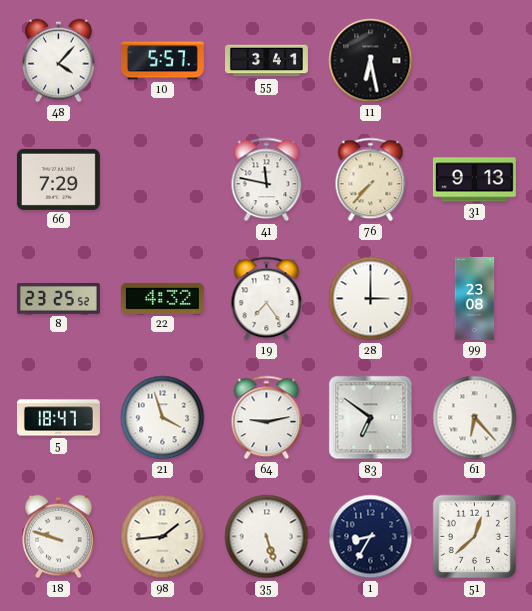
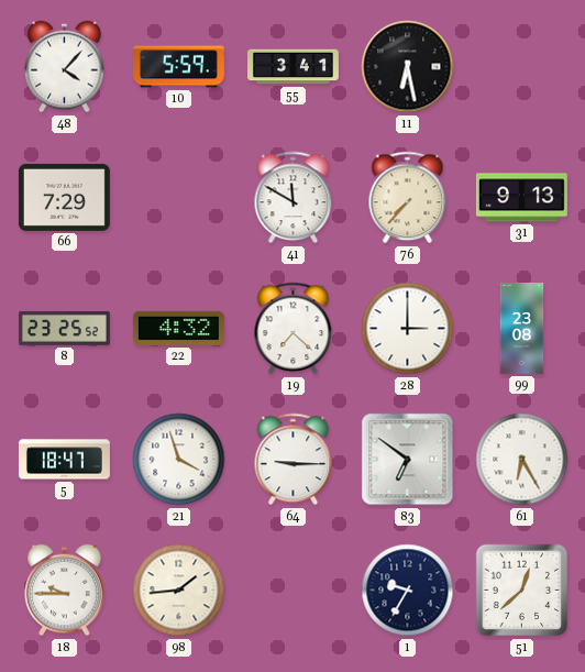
10: 5:57 -> 5:59
41: 11:47 -> 11:50
19: 7:24 -> 7:22
64: 9:13 -> 9:15
61: 6:23 -> 6:25
18: 9:48 -> 9:45
35: 5:27 -> none
1: 8:35 -> 9:35
